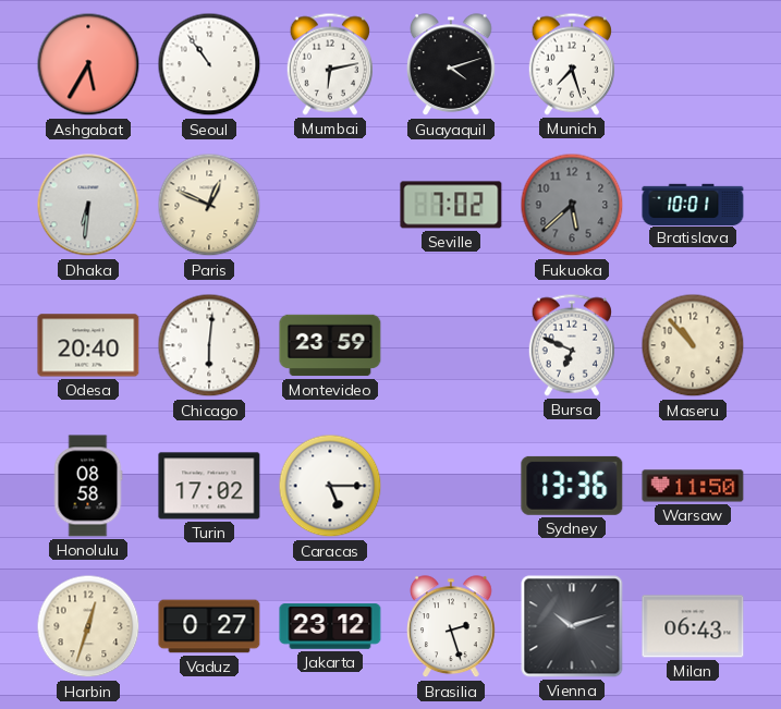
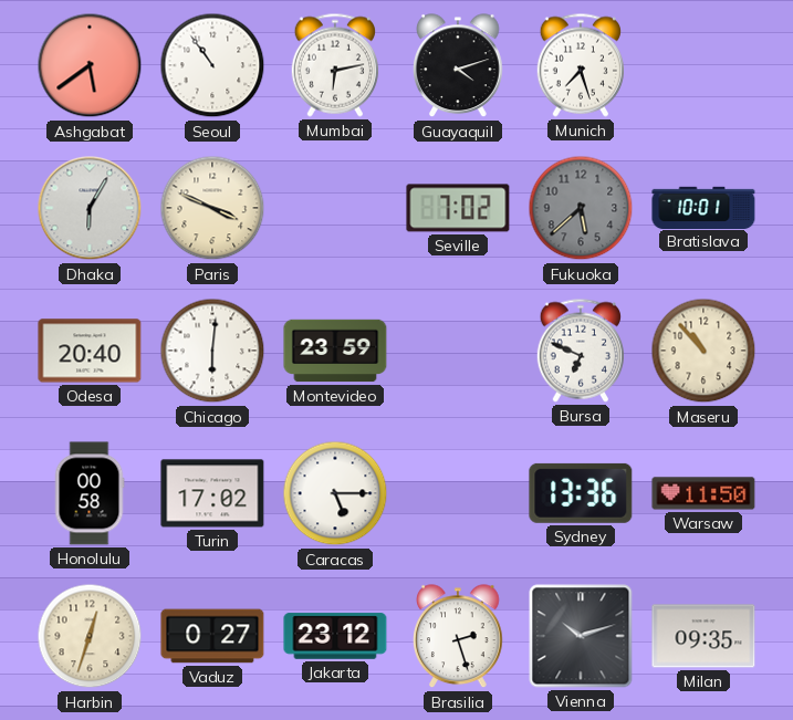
Ashgabat: 5:35 -> 5:39
Dhaka: 6:31 -> 6:05
Paris: 12:49 -> 3:49
Honolulu: 08:58 -> 00:58
Milan: 06:43 -> 09:35
